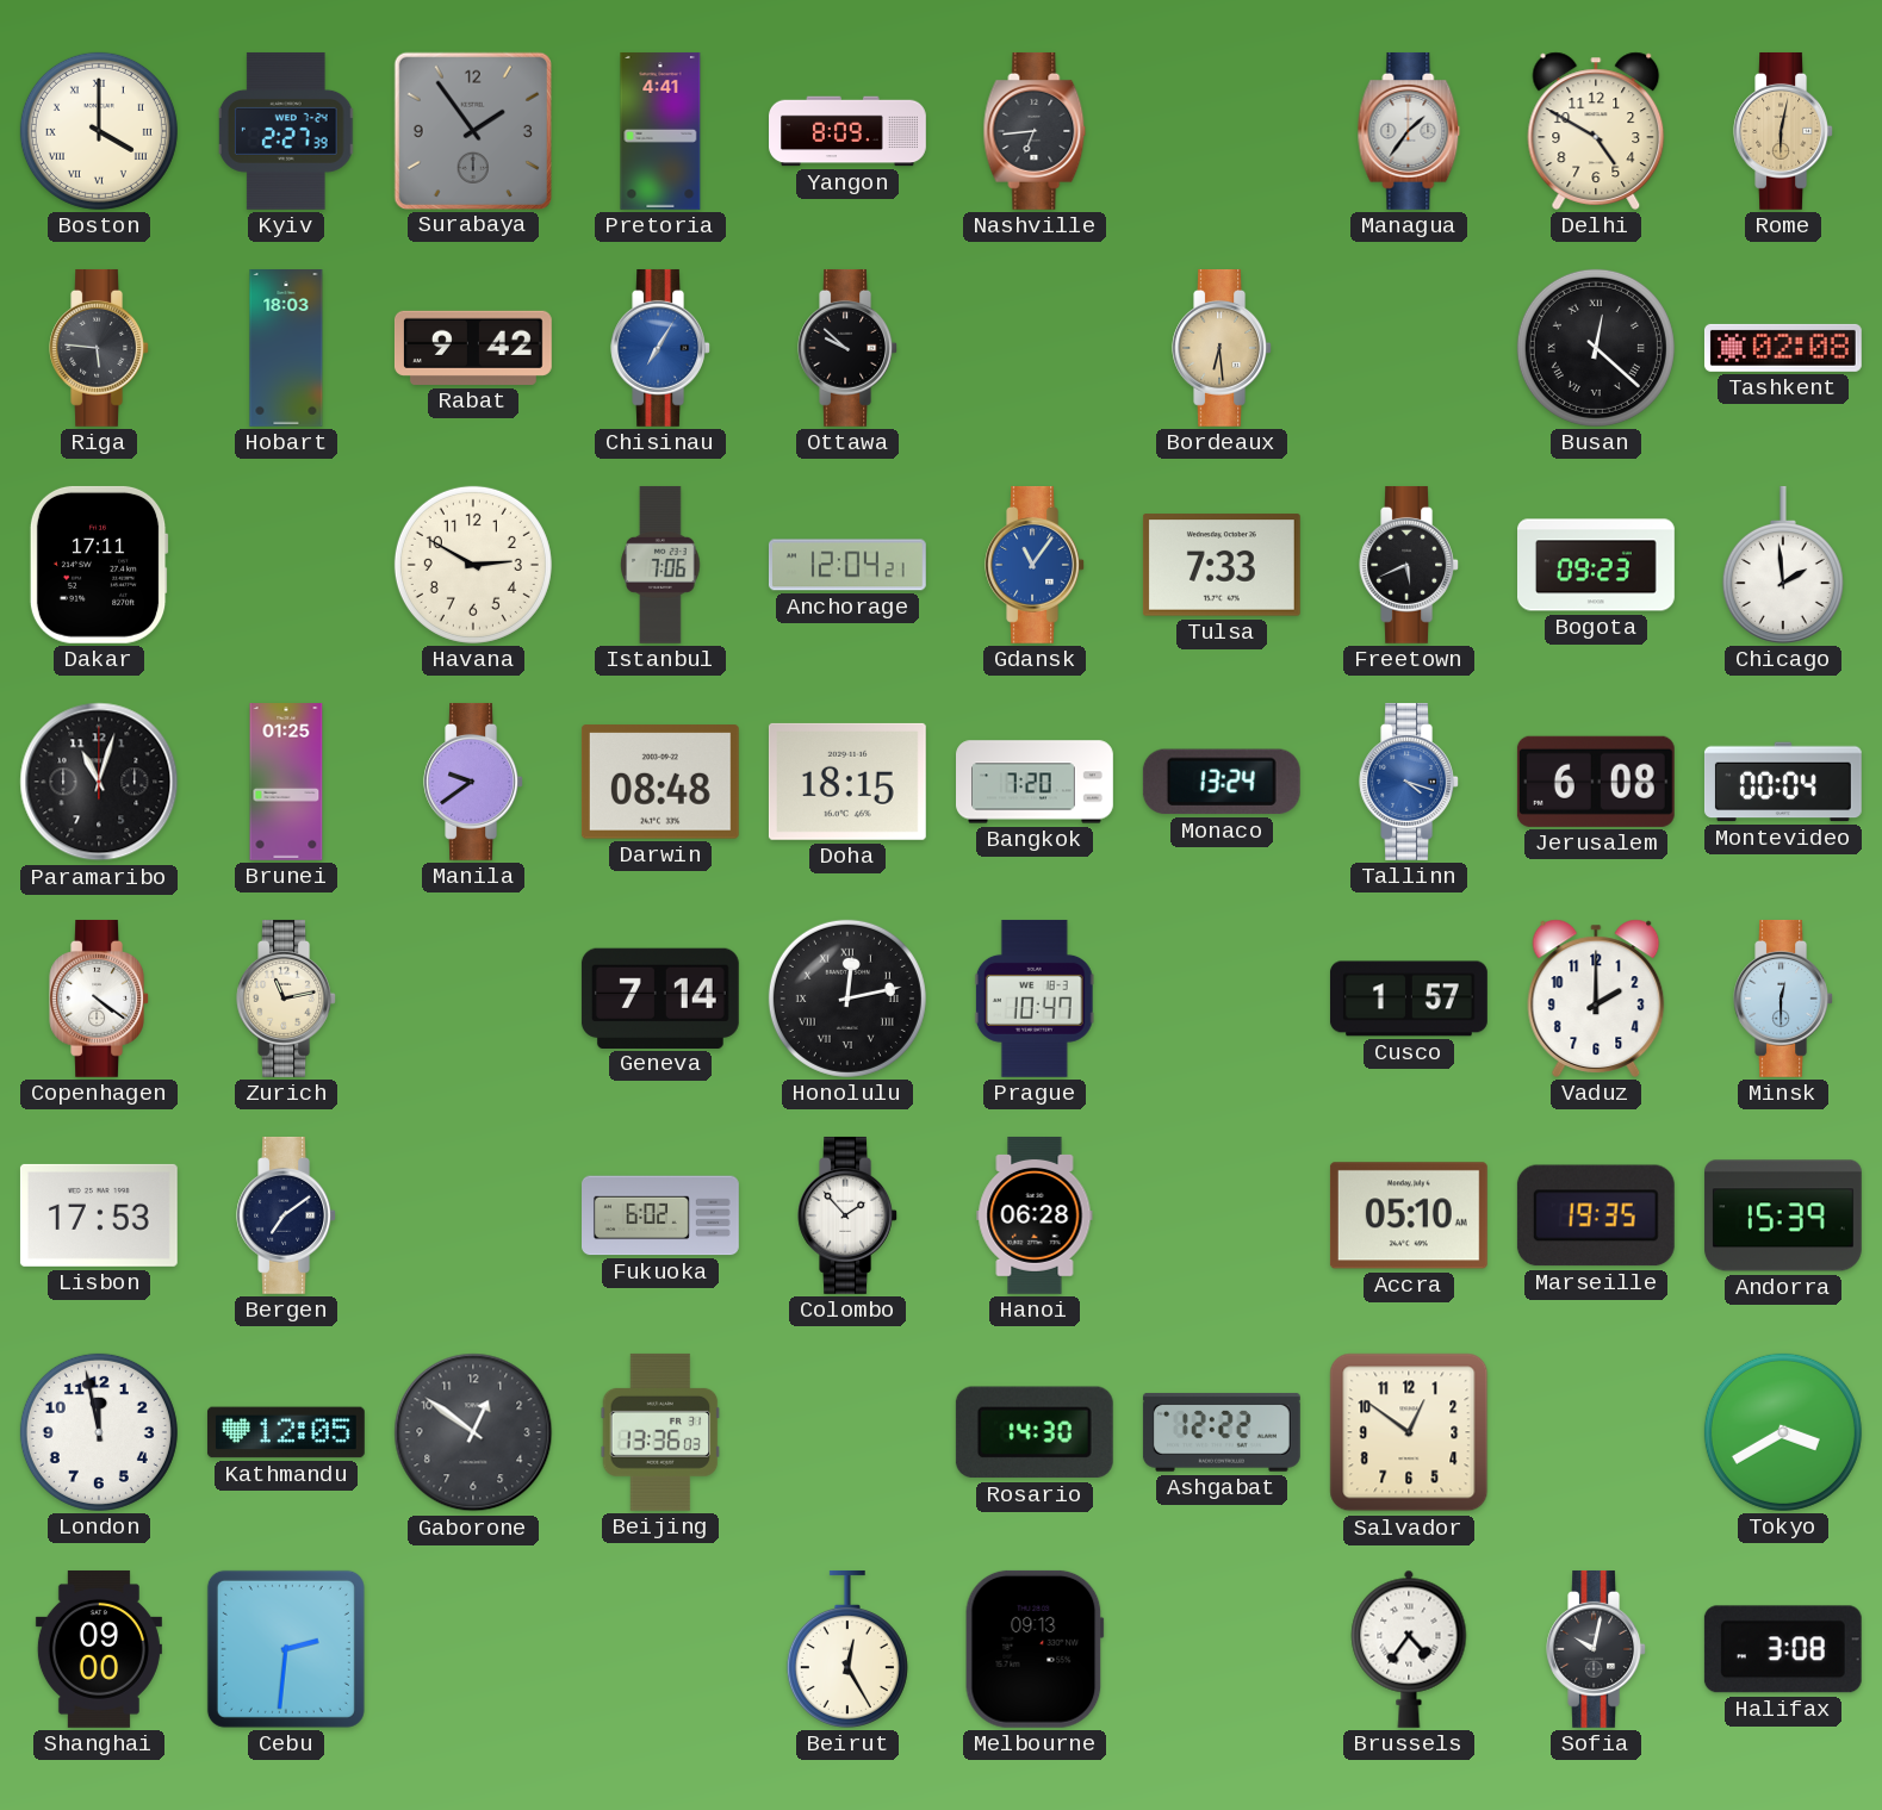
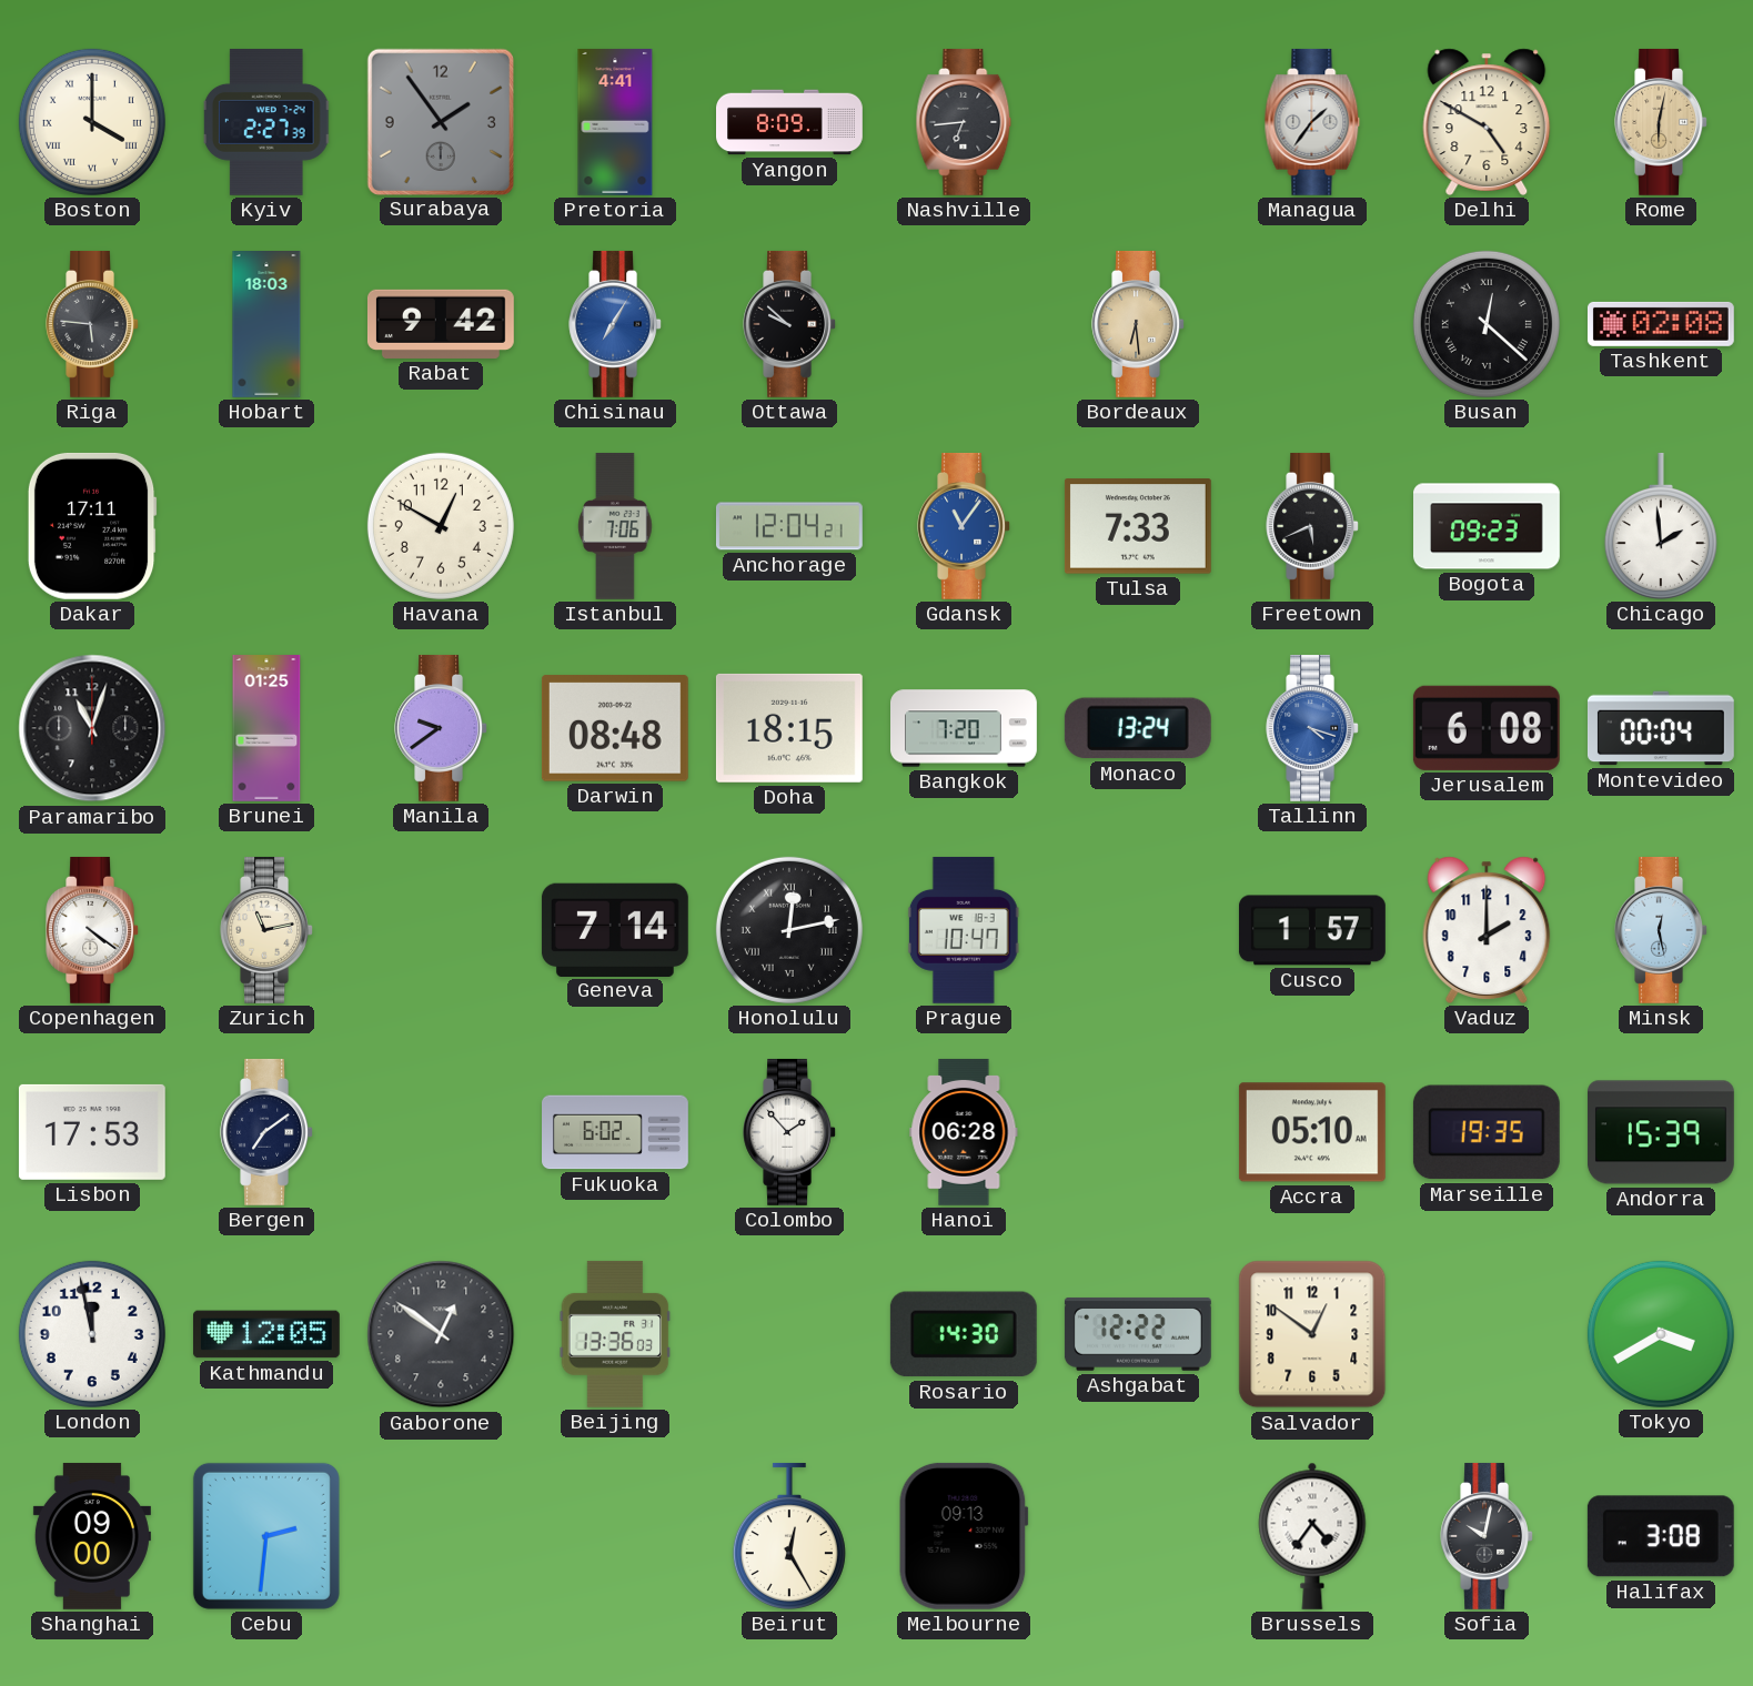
Havana: 2:50 -> 12:50
Minsk: 12:30 -> 12:28
